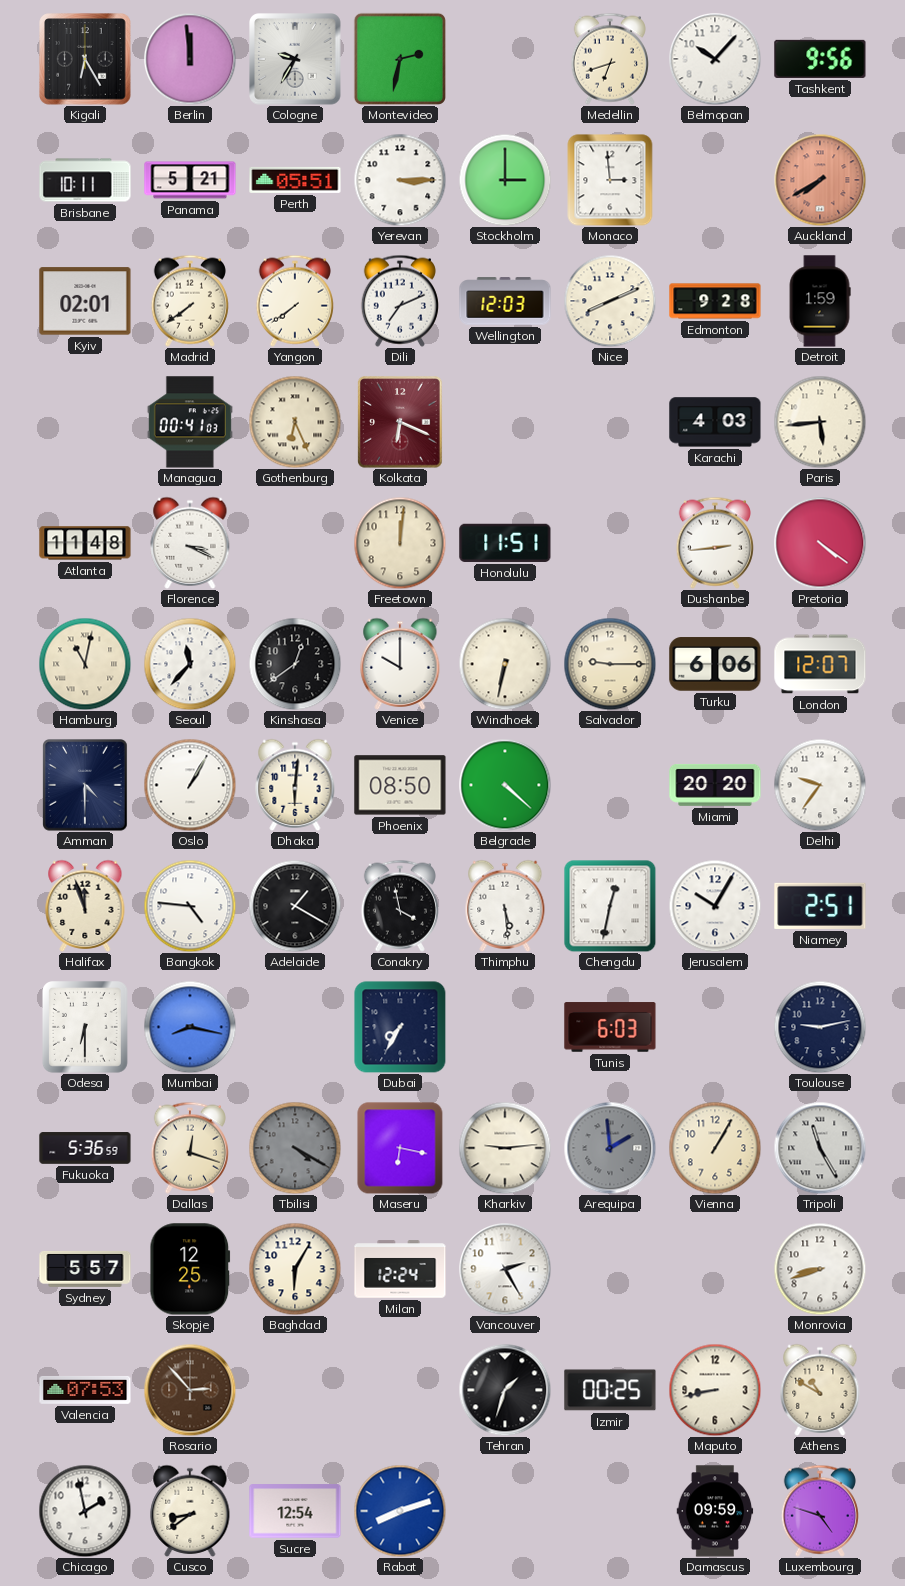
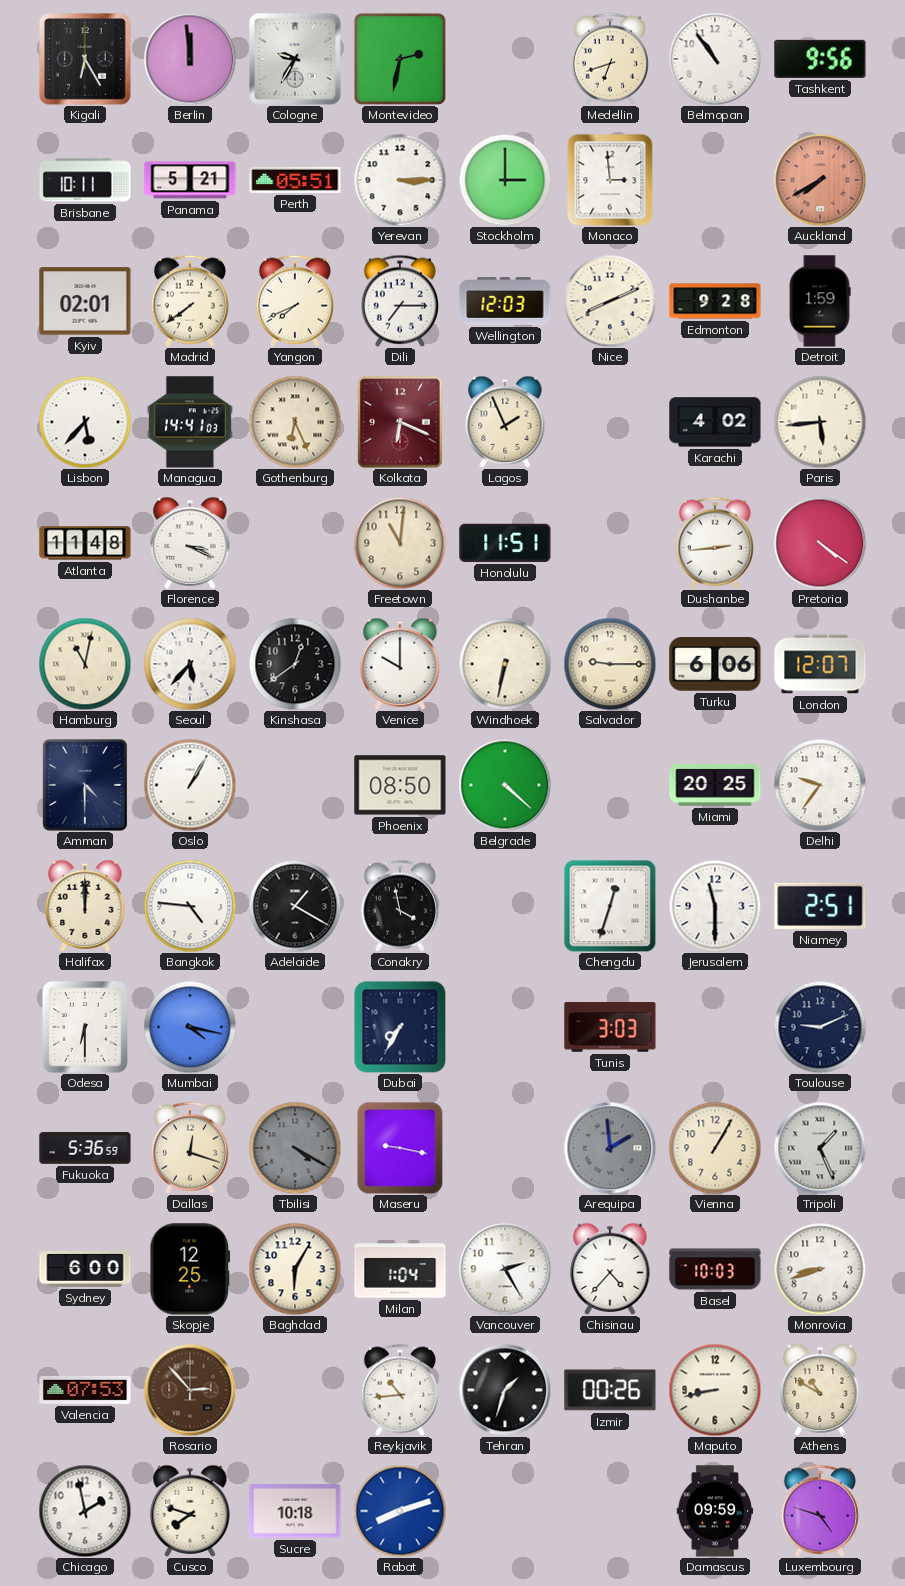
Belmopan: 10:07 -> 10:54
Yangon: 7:39 -> 7:41
Dili: 7:11 -> 7:15
Lisbon: none -> 5:37
Managua: 00:41 -> 14:41
Lagos: none -> 1:56
Karachi: 4:03 -> 4:02
Freetown: 12:01 -> 11:01
Seoul: 11:37 -> 5:37
Dhaka: 6:01 -> none
Miami: 20:20 -> 20:25
Halifax: 11:57 -> 12:00
Thimphu: 5:29 -> none
Chengdu: 12:32 -> 12:33
Jerusalem: 10:05 -> 11:30
Mumbai: 8:17 -> 4:17
Tunis: 6:03 -> 3:03
Toulouse: 9:13 -> 9:11
Maseru: 6:17 -> 9:17
Kharkiv: 9:14 -> none
Tripoli: 11:25 -> 1:26
Sydney: 5:57 -> 6:00
Milan: 12:24 -> 1:04
Chisinau: none -> 4:37
Basel: none -> 10:03
Reykjavik: none -> 10:44
Izmir: 00:25 -> 00:26
Cusco: 8:39 -> 7:48
Sucre: 12:54 -> 10:18
